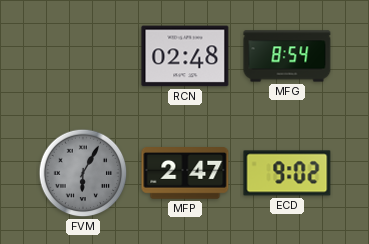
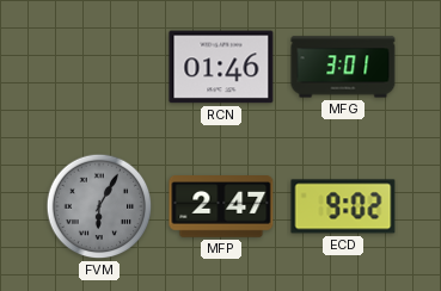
RCN: 02:48 -> 01:46
MFG: 8:54 -> 3:01
